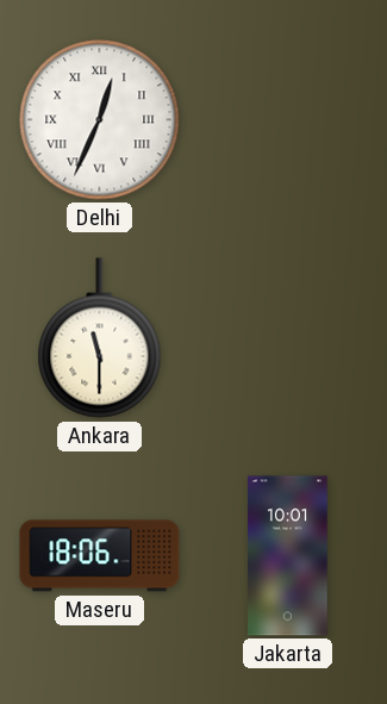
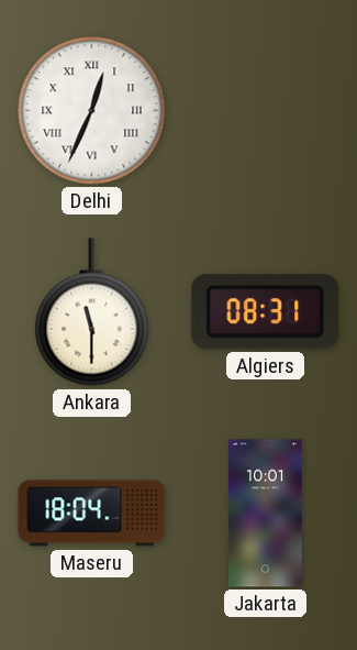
Algiers: none -> 08:31
Maseru: 18:06 -> 18:04
